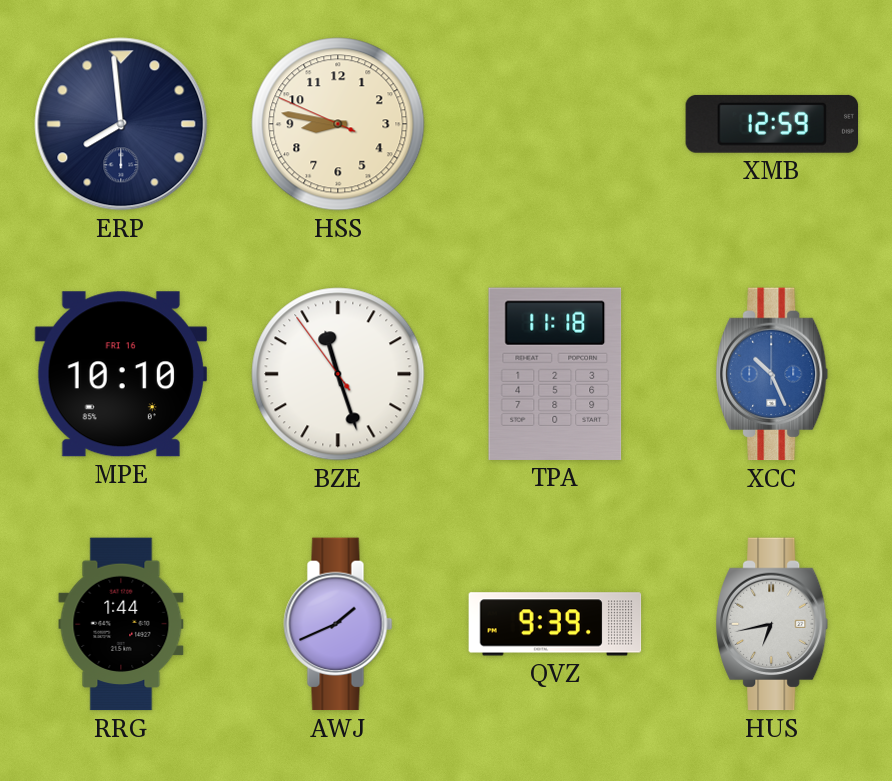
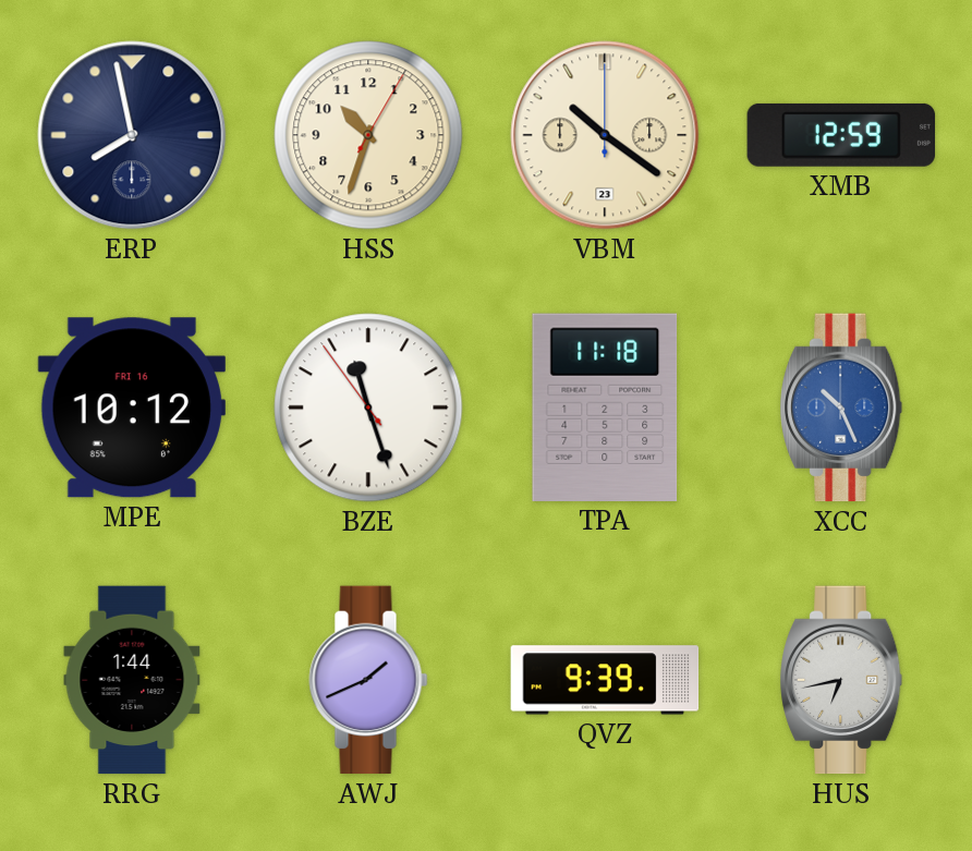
ERP: 7:59 -> 7:58
HSS: 8:46 -> 10:33
VBM: none -> 10:21
MPE: 10:10 -> 10:12
